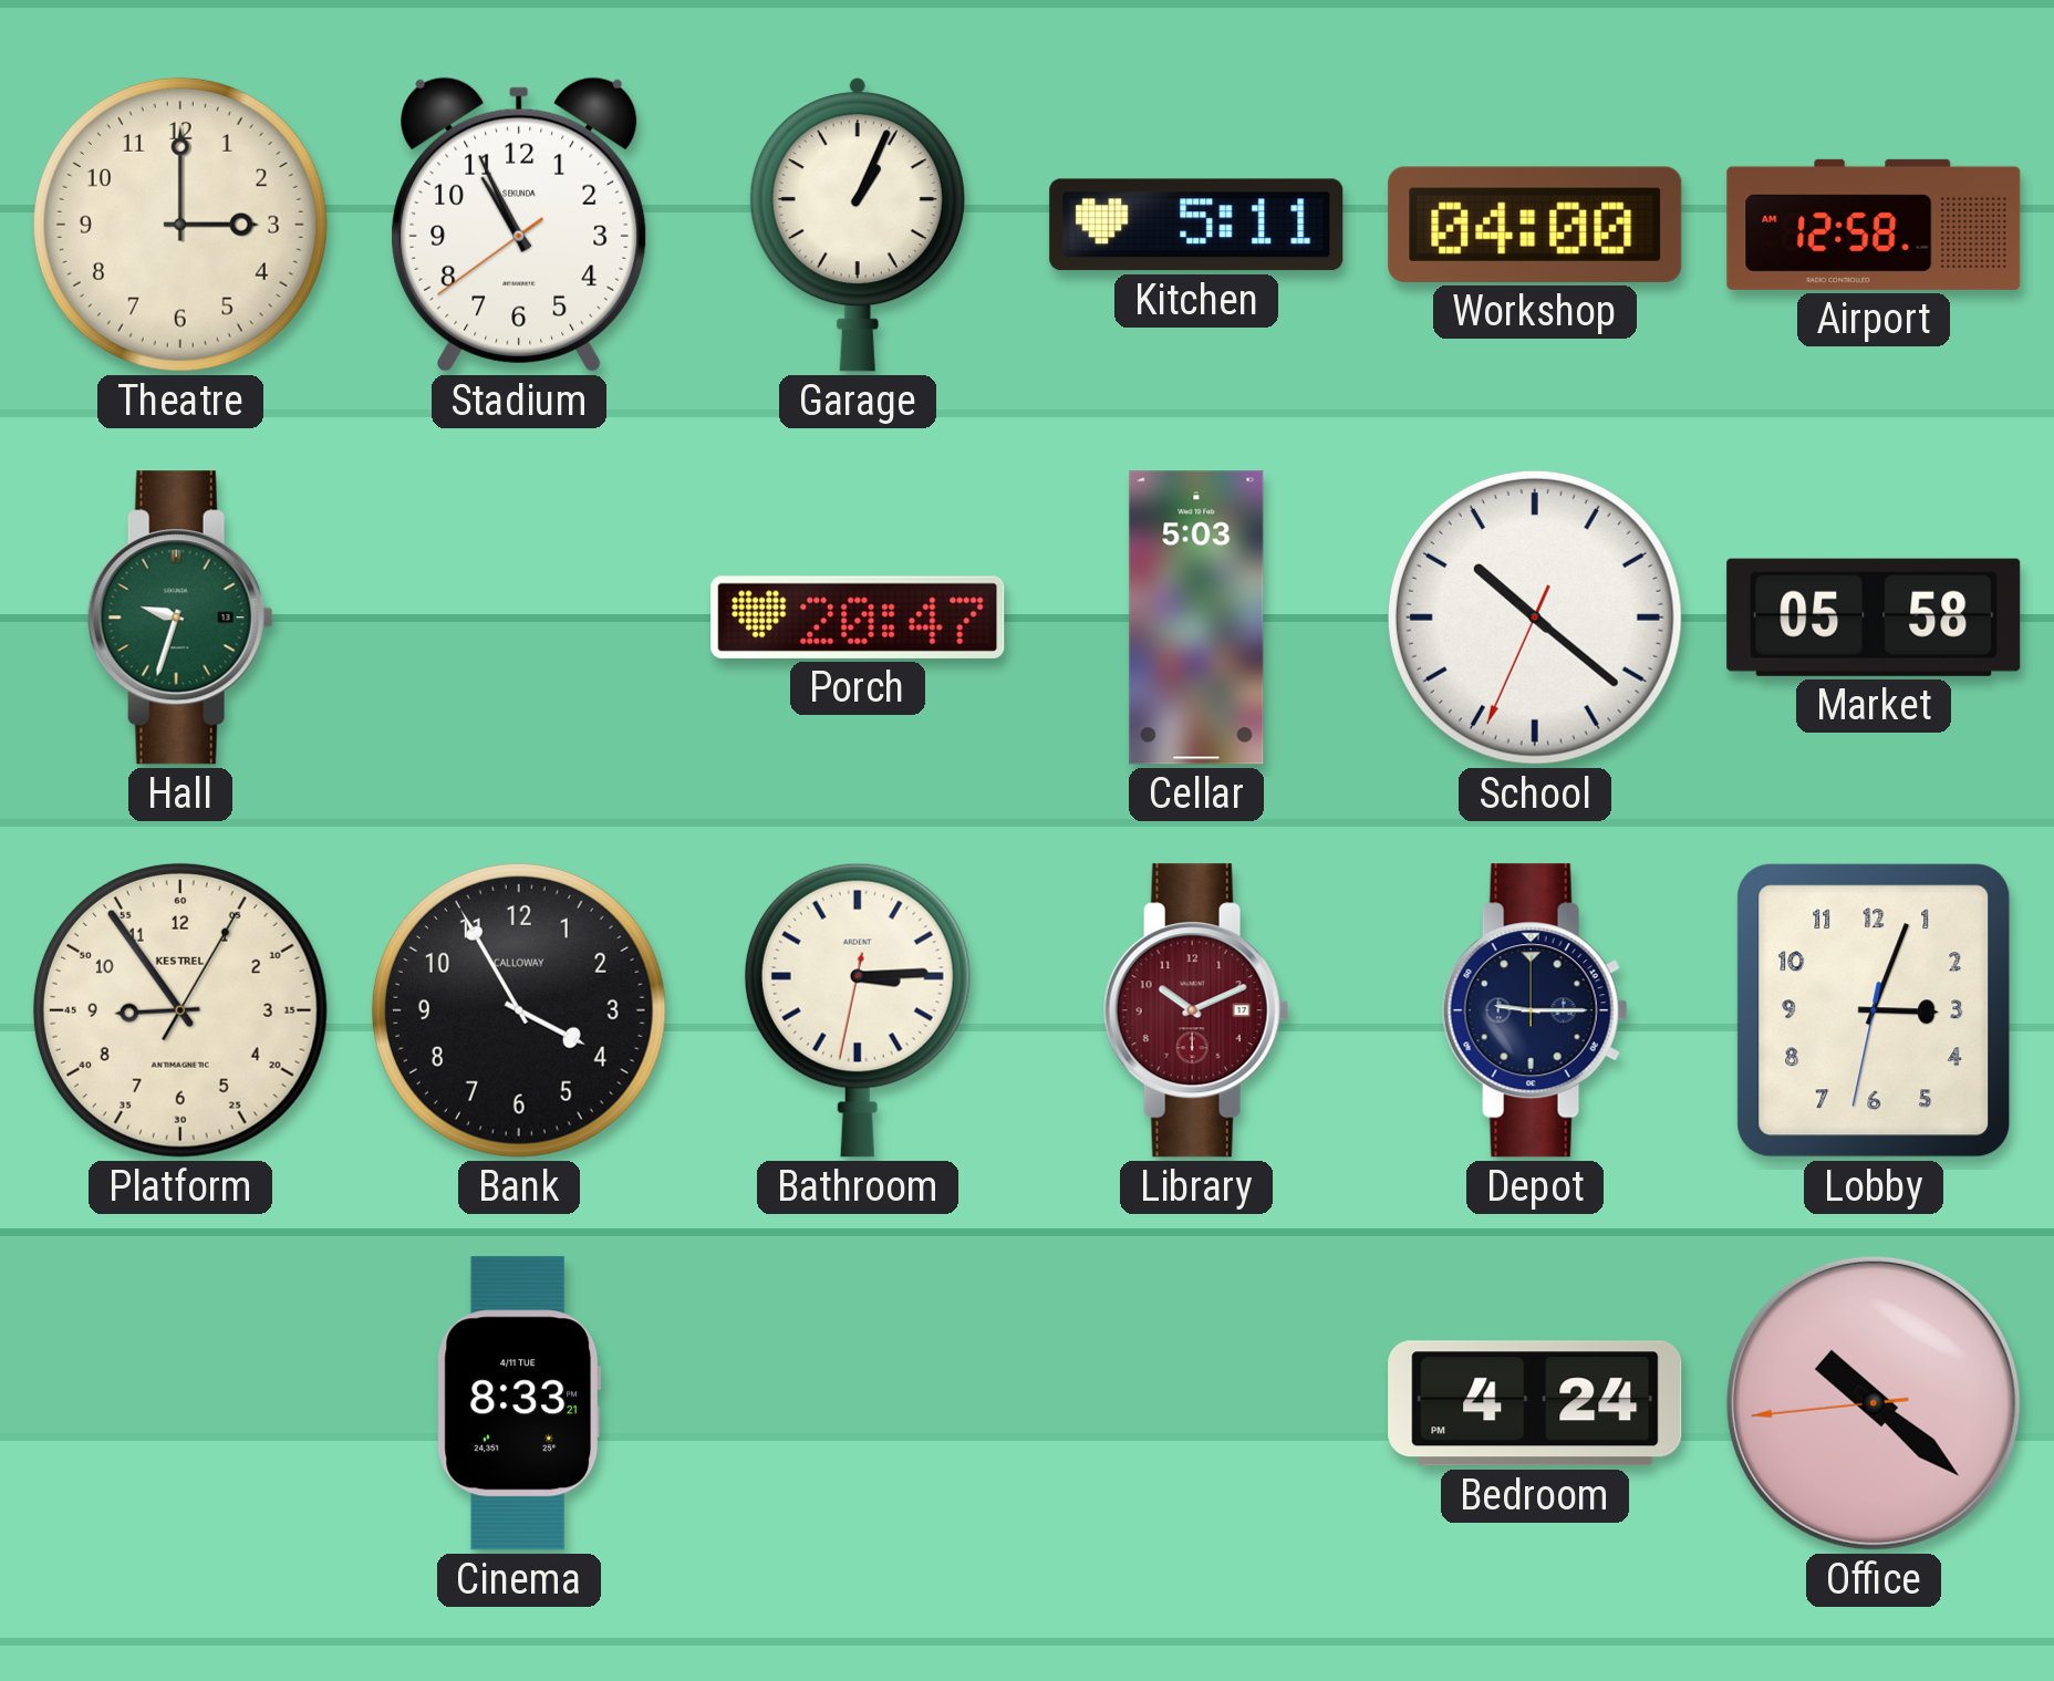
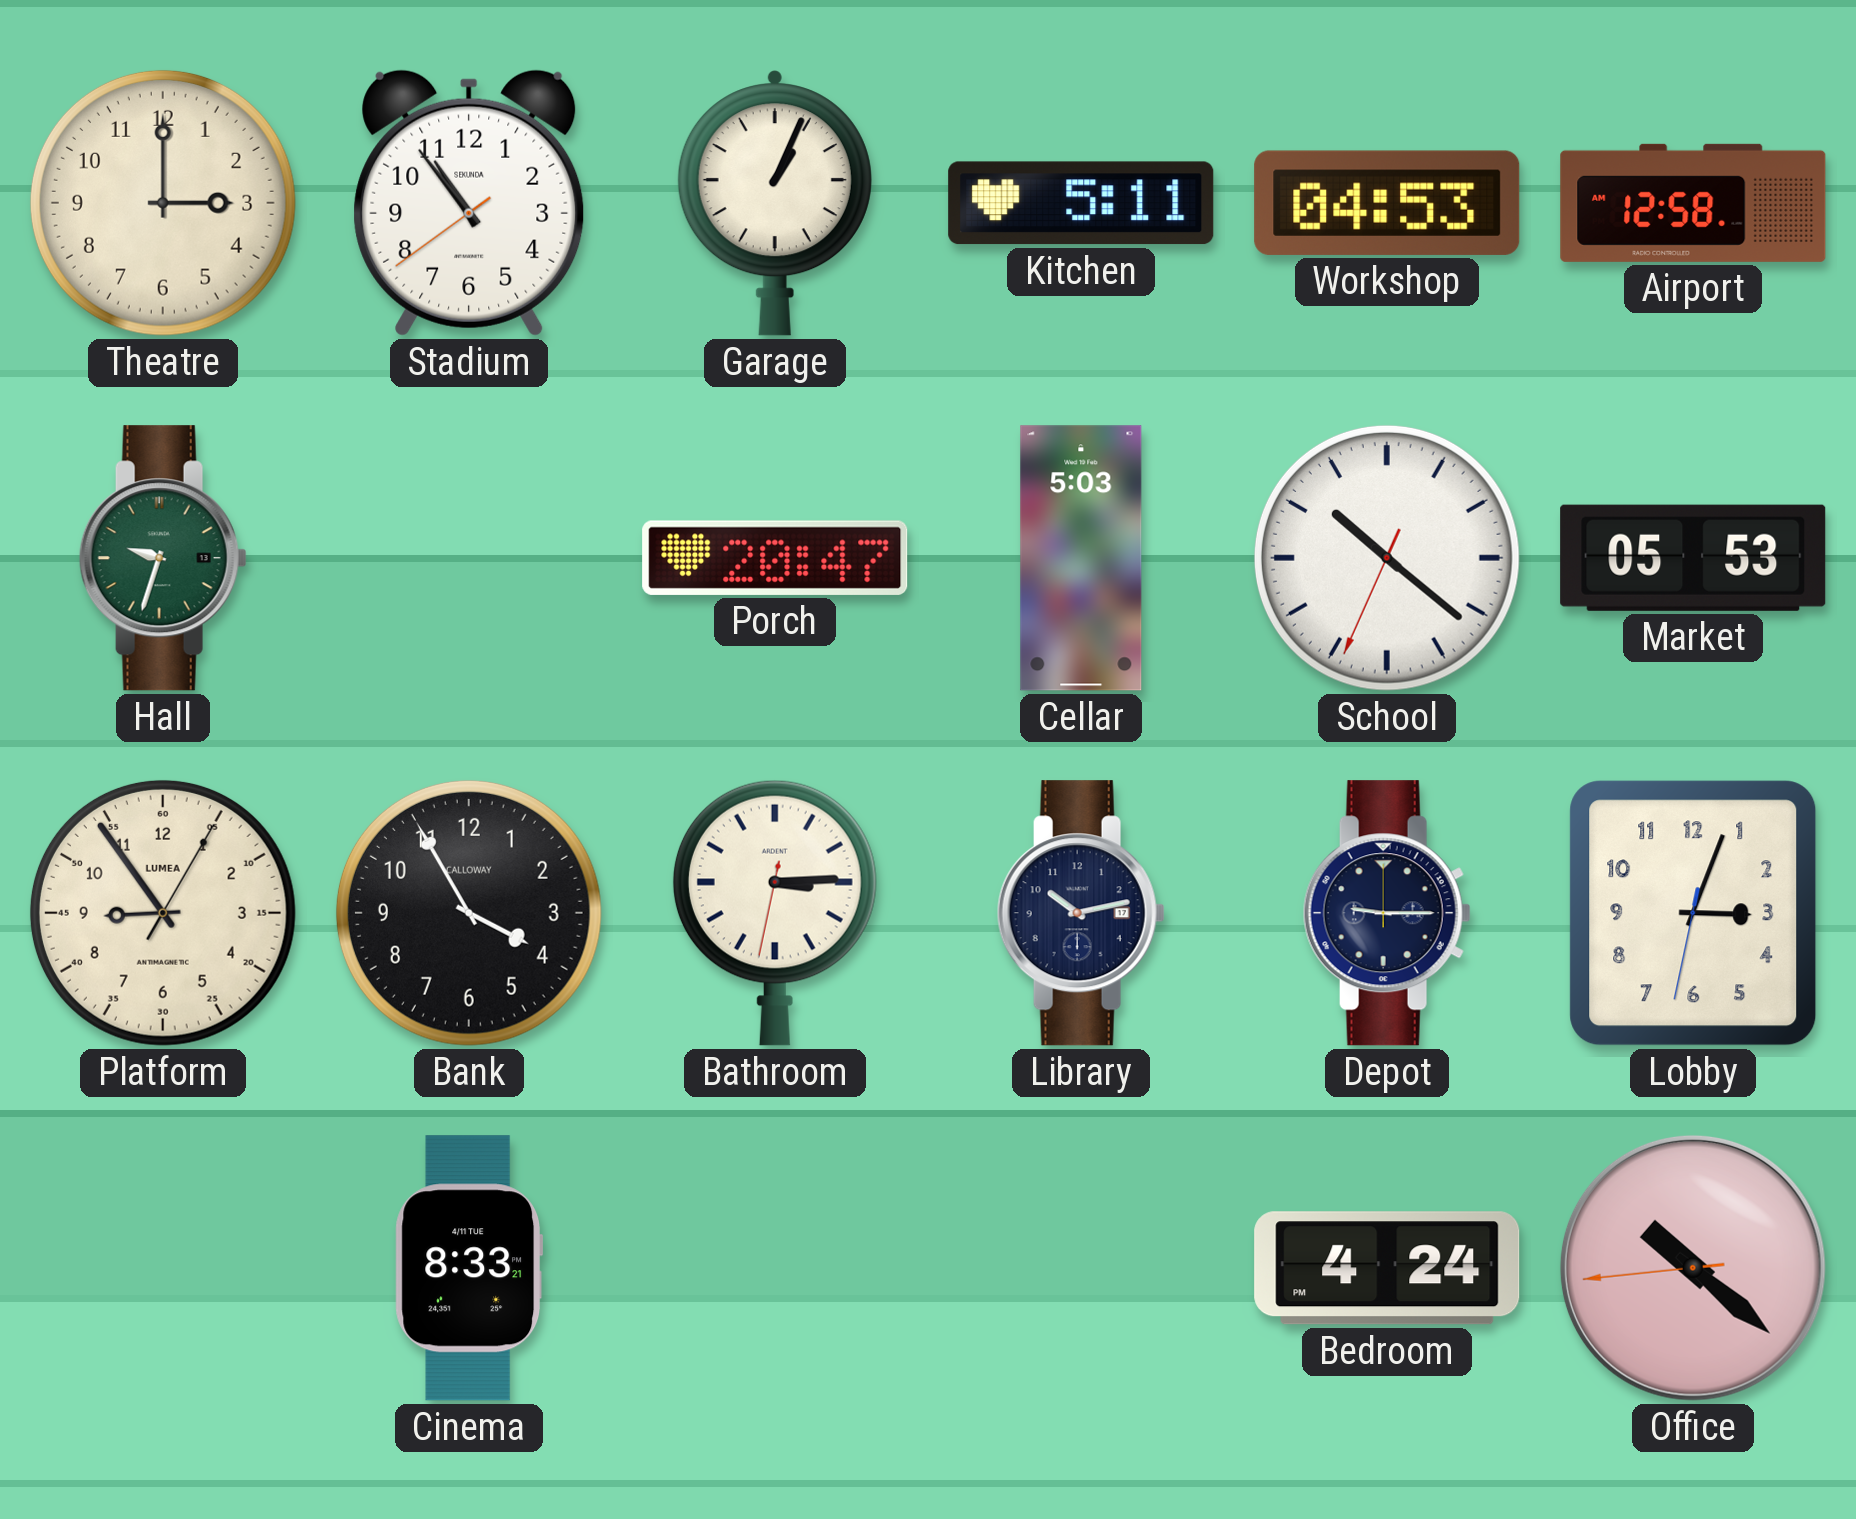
Stadium: 10:55 -> 10:53
Workshop: 04:00 -> 04:53
Market: 05:58 -> 05:53
Platform brand: KESTREL -> LUMEA
Library: 10:11 -> 10:13
Library dial: burgundy -> navy
